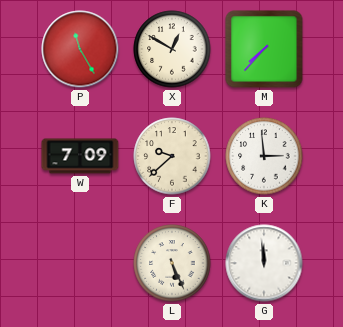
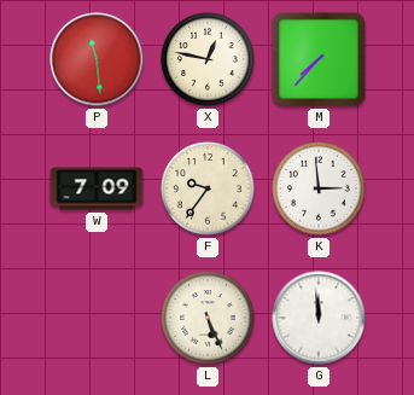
P: 11:25 -> 11:29
X: 12:50 -> 12:47
F: 9:38 -> 9:36
